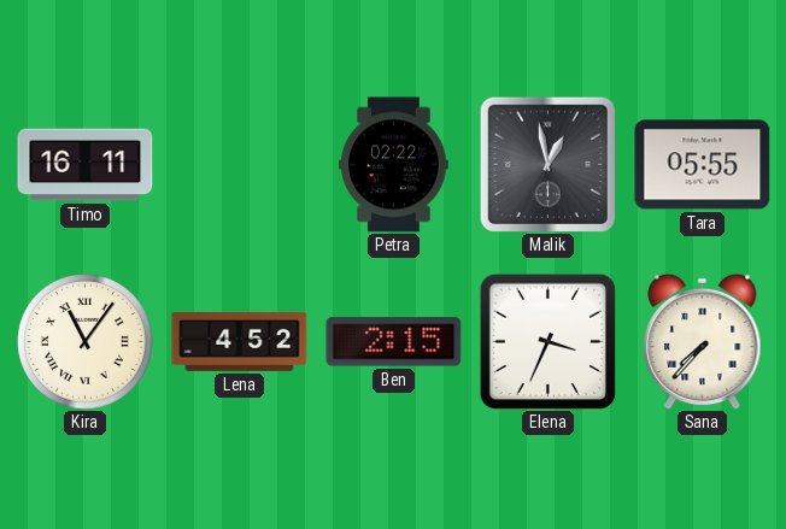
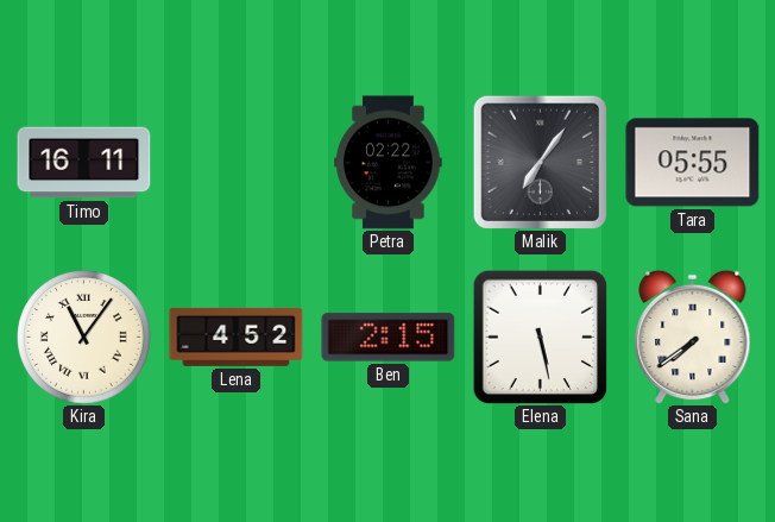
Malik: 12:58 -> 7:06
Elena: 3:34 -> 5:28
Sana: 7:37 -> 7:39
